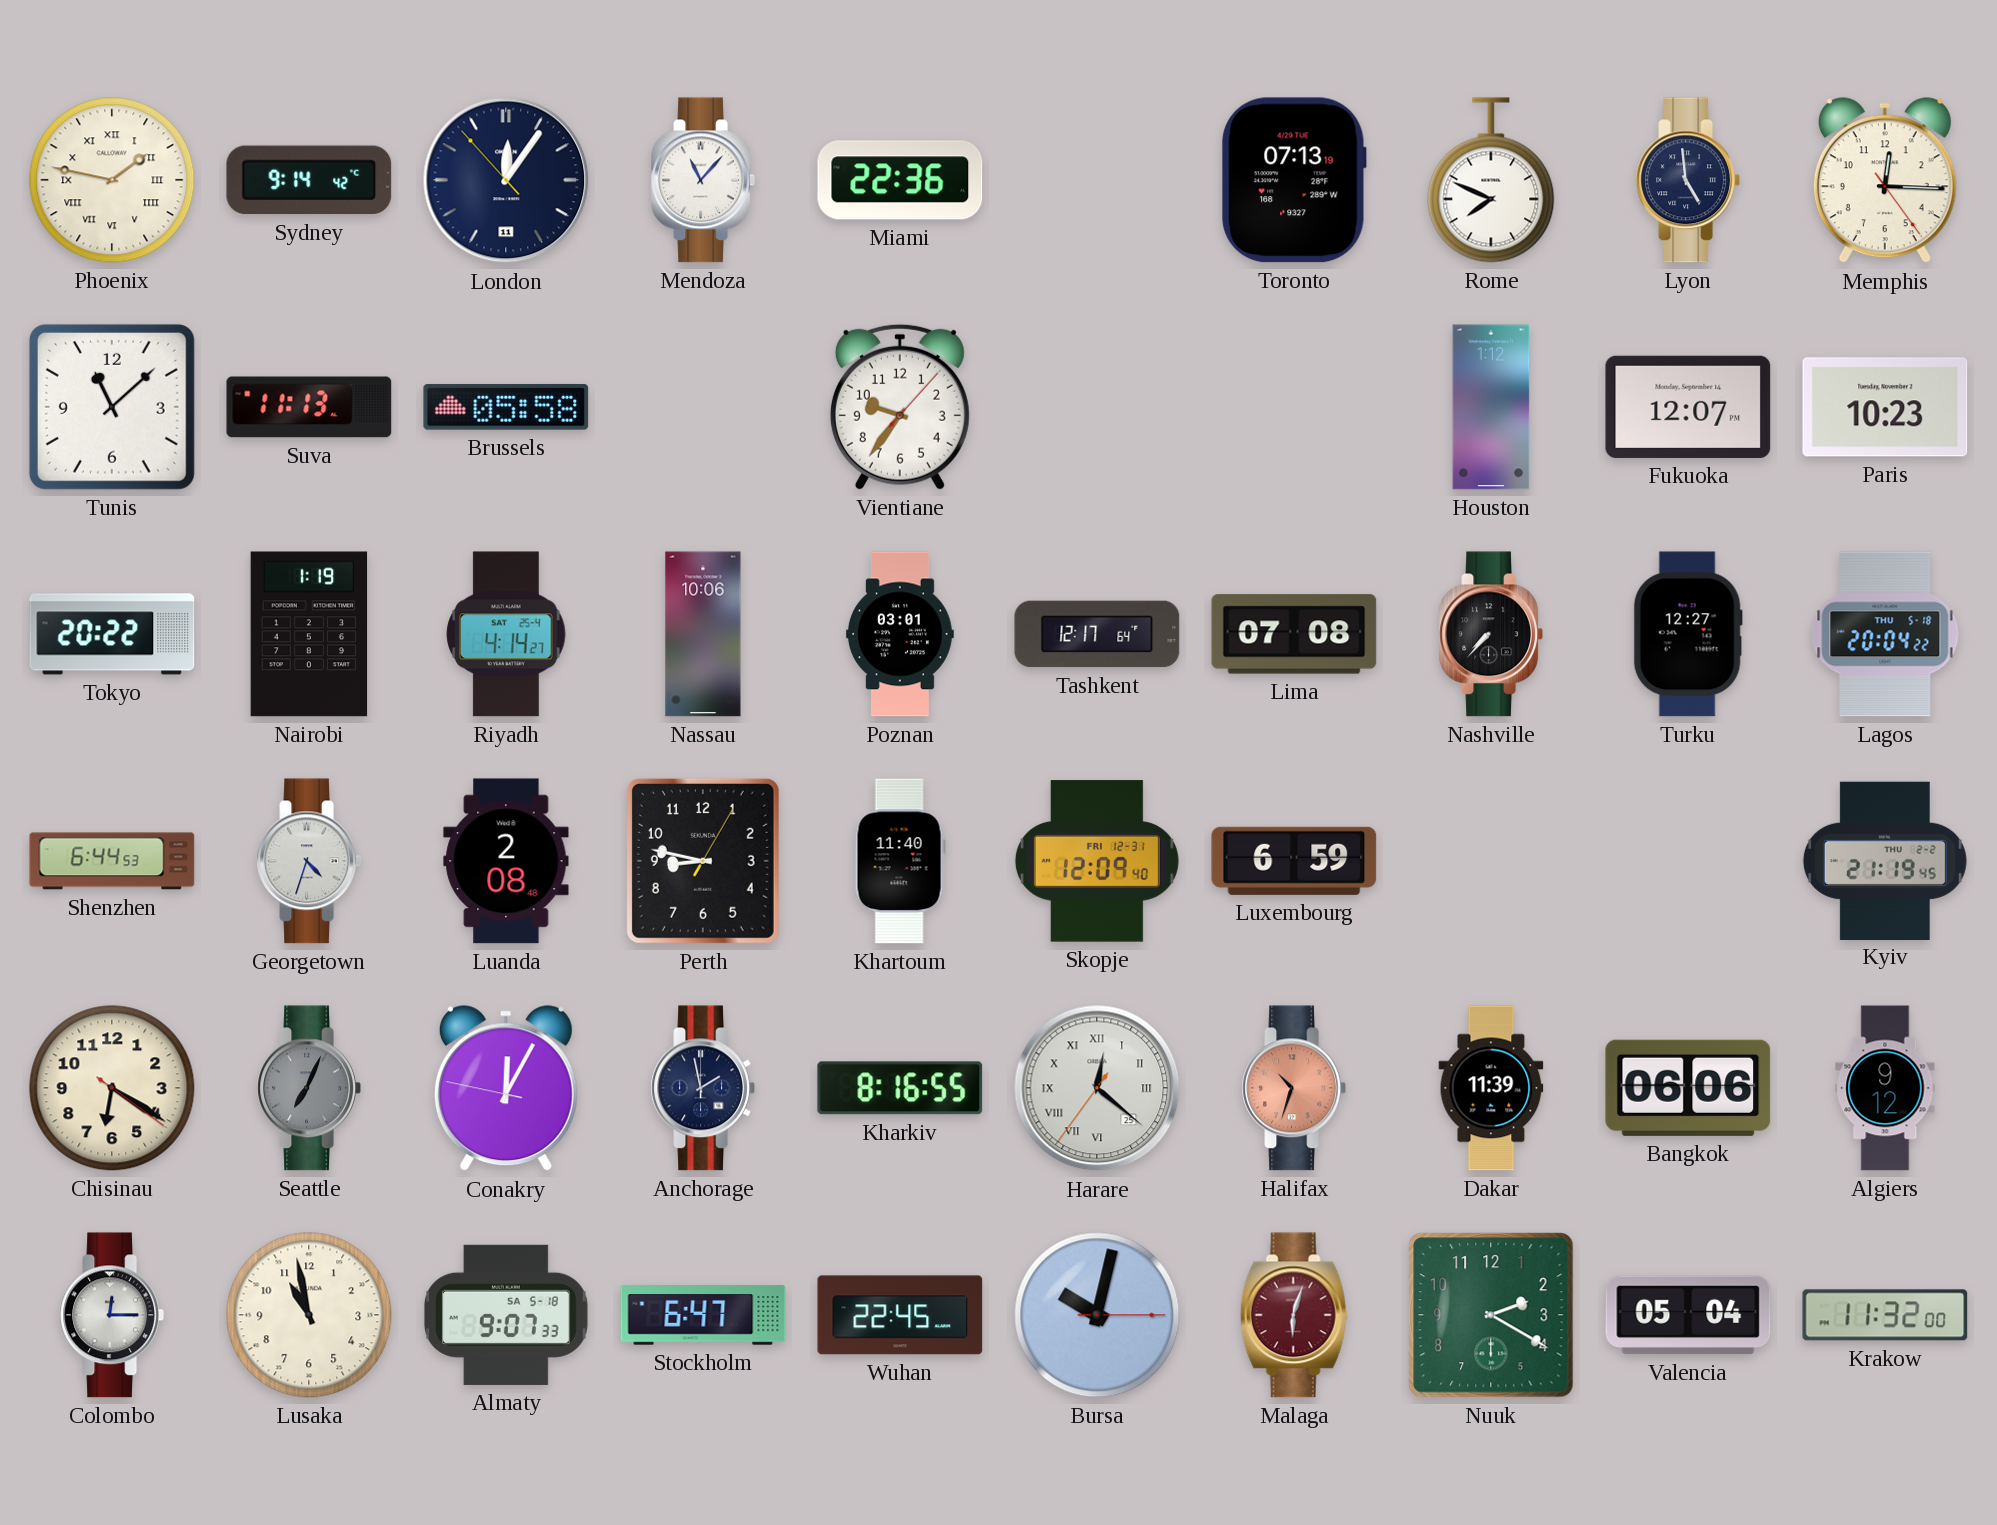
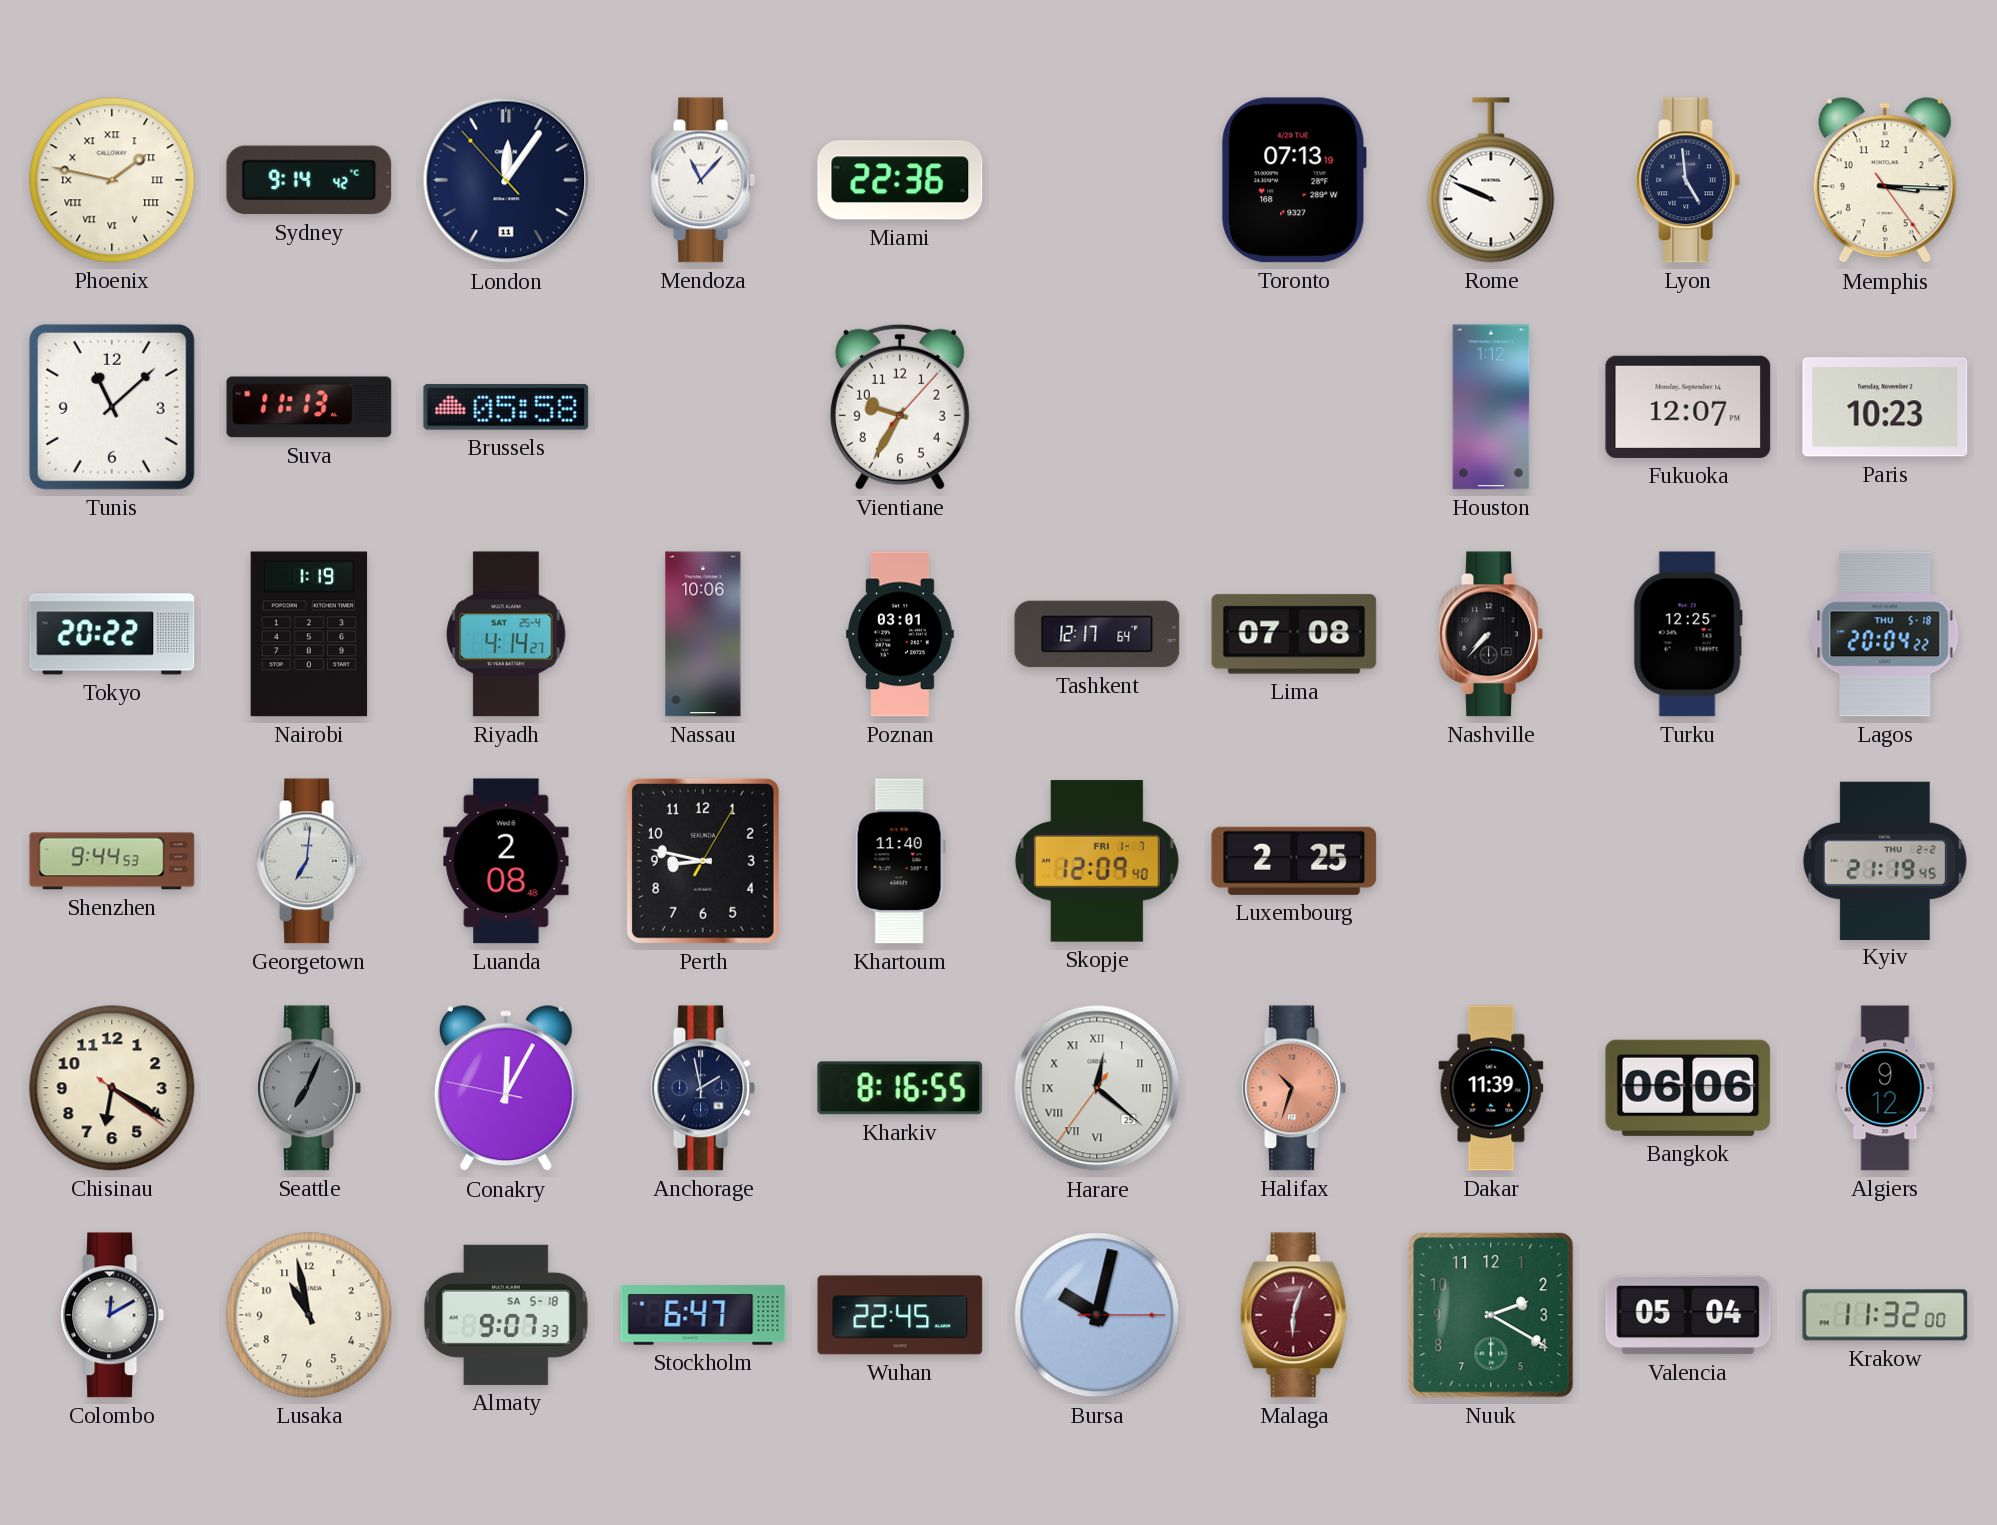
Rome: 7:49 -> 9:49
Memphis: 12:15 -> 3:15
Vientiane: 9:36 -> 9:35
Turku: 12:27 -> 12:25
Shenzhen: 6:44 -> 9:44
Georgetown: 4:33 -> 7:01
Skopje date: FRI 12-31 -> FRI 1-7
Luxembourg: 6:59 -> 2:25
Colombo: 12:15 -> 12:10
